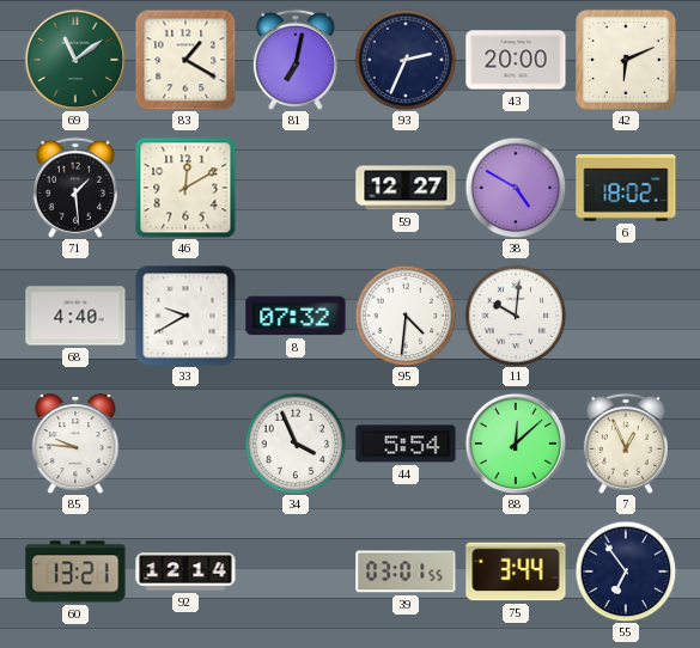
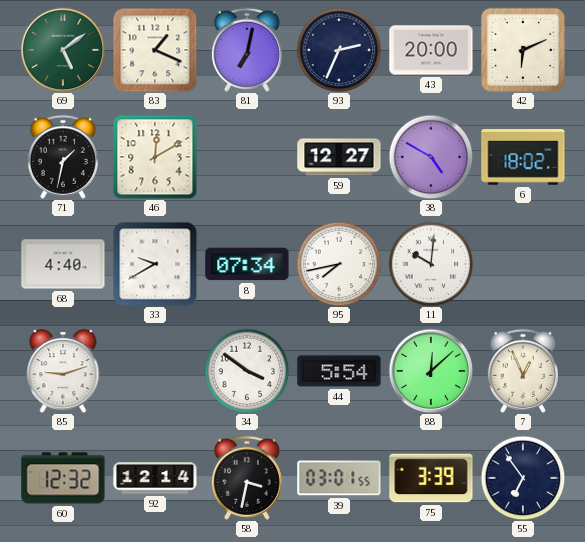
69: 11:09 -> 5:09
83: 1:20 -> 1:19
71: 1:29 -> 1:32
8: 07:32 -> 07:34
95: 4:31 -> 7:43
85: 9:46 -> 9:12
34: 3:56 -> 3:51
60: 13:21 -> 12:32
58: none -> 3:32
75: 3:44 -> 3:39
